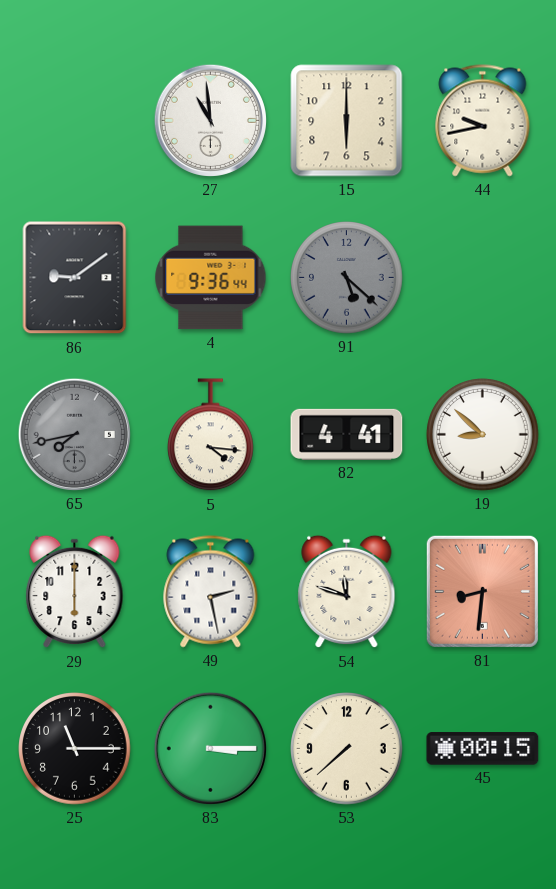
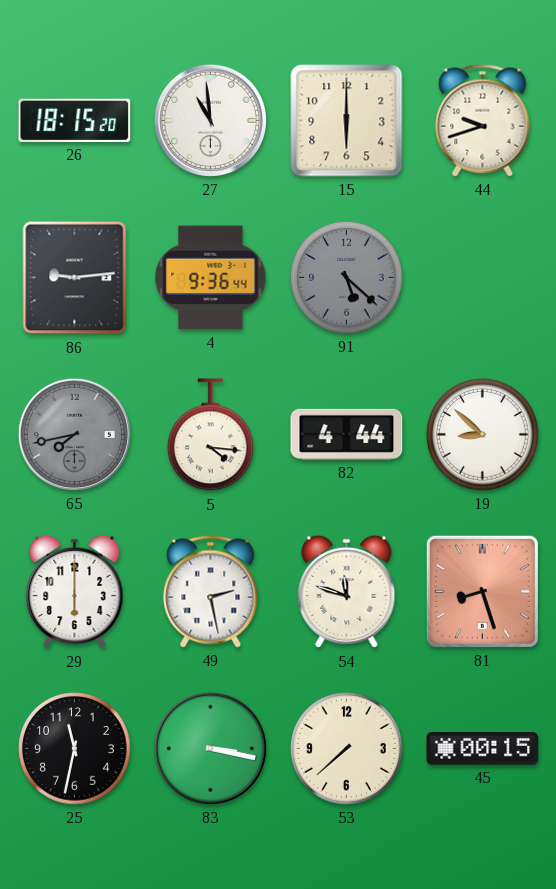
26: none -> 18:15
44: 9:43 -> 9:42
86: 9:09 -> 9:14
82: 4:41 -> 4:44
81: 8:31 -> 8:27
25: 11:15 -> 11:32
83: 3:15 -> 3:17
